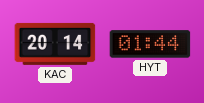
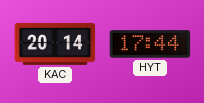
HYT: 01:44 -> 17:44
